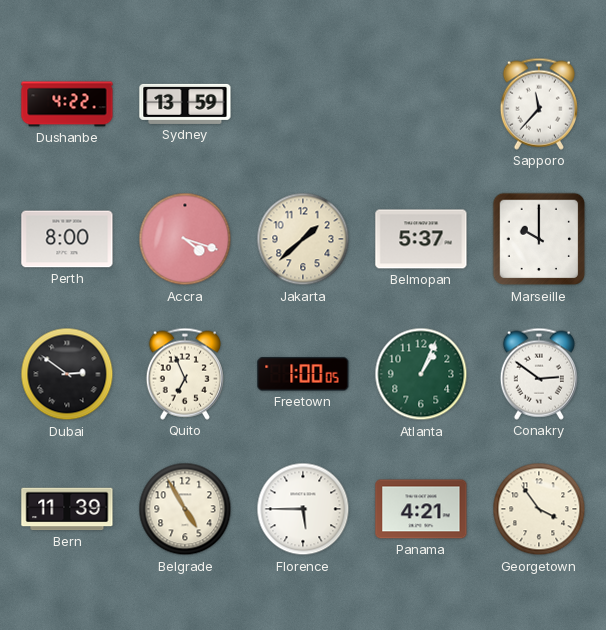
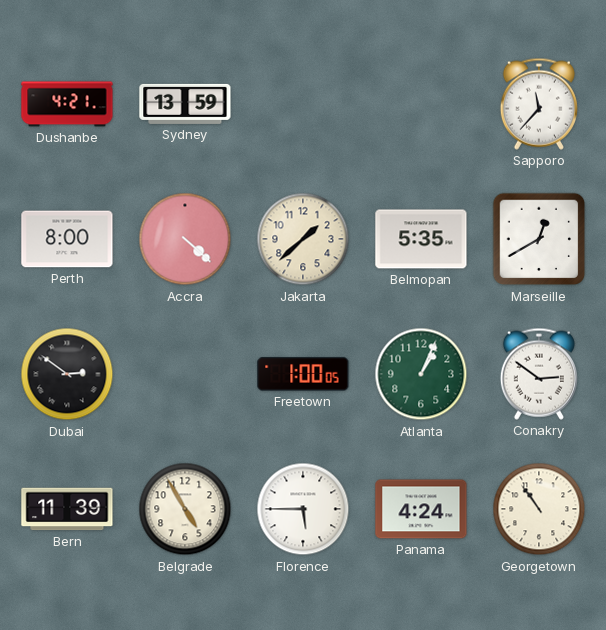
Dushanbe: 4:22 -> 4:21
Accra: 4:18 -> 4:22
Belmopan: 5:37 -> 5:35
Marseille: 10:00 -> 12:40
Quito: 6:56 -> none
Panama: 4:21 -> 4:24
Georgetown: 3:54 -> 10:54
